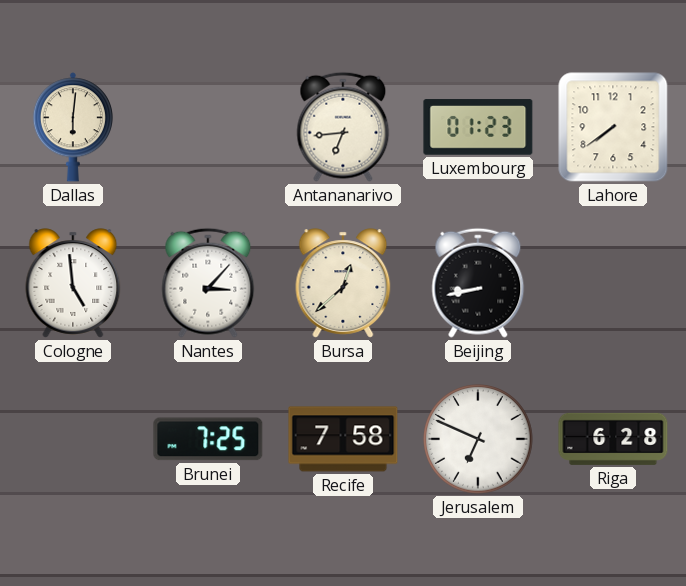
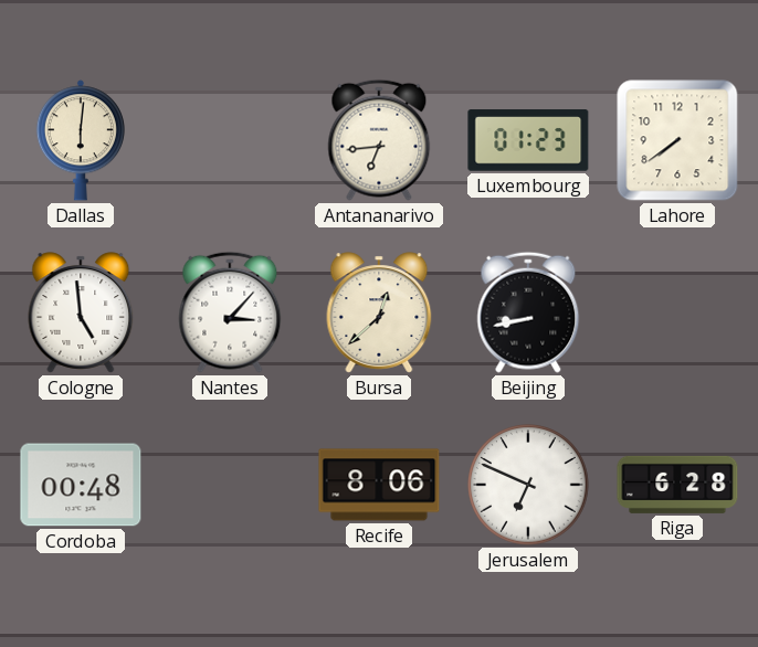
Cordoba: none -> 00:48
Brunei: 7:25 -> none
Recife: 7:58 -> 8:06
